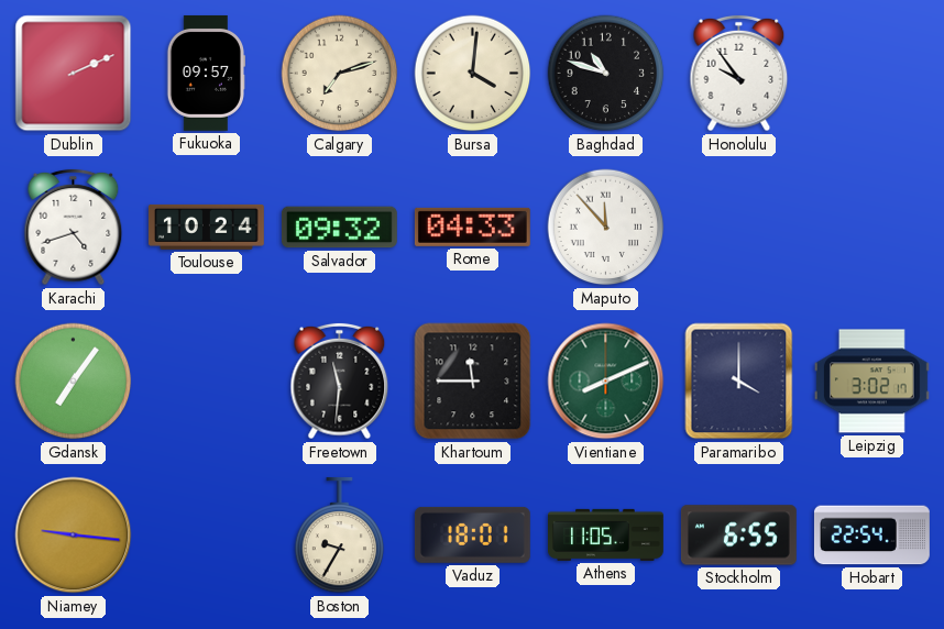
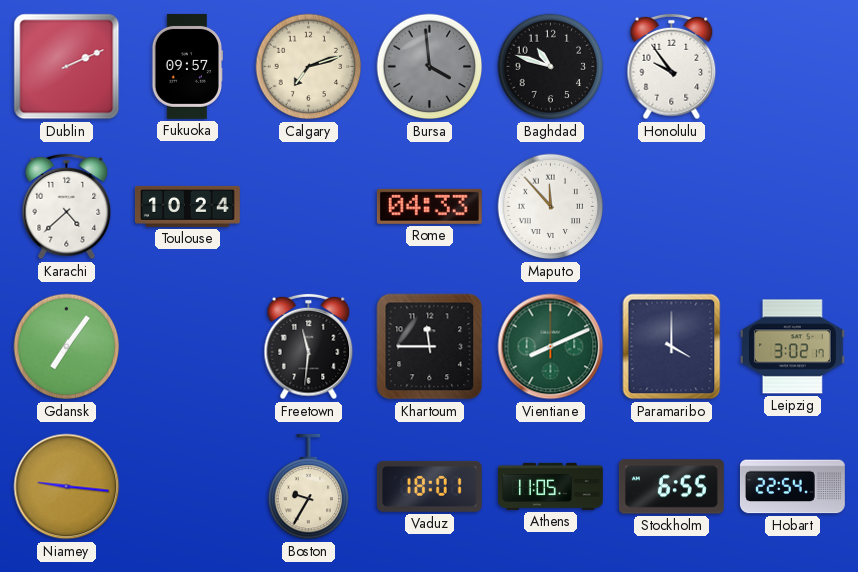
Bursa: 4:01 -> 3:59
Bursa dial: cream -> grey
Karachi: 4:42 -> 4:38
Salvador: 09:32 -> none
